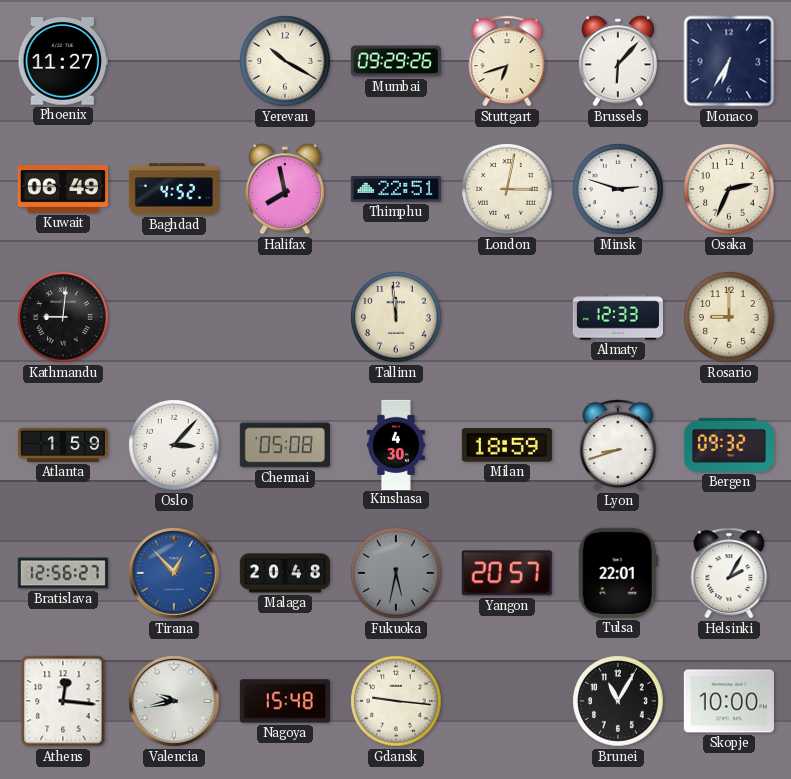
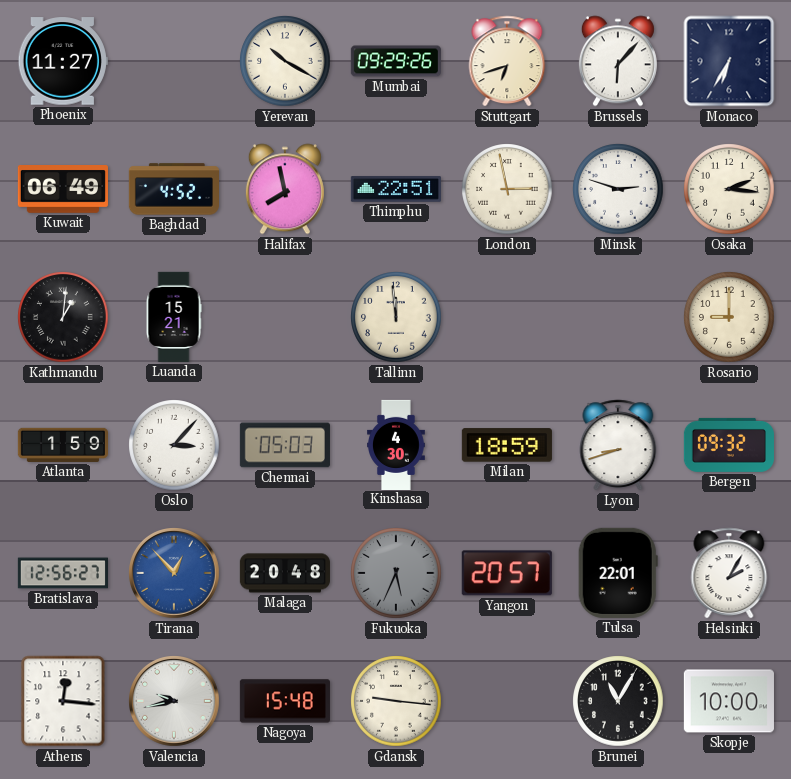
London: 3:02 -> 2:58
Osaka: 2:34 -> 2:16
Kathmandu: 9:01 -> 1:01
Luanda: none -> 15:21
Almaty: 12:33 -> none
Chennai: 05:08 -> 05:03
Fukuoka: 5:32 -> 5:34
